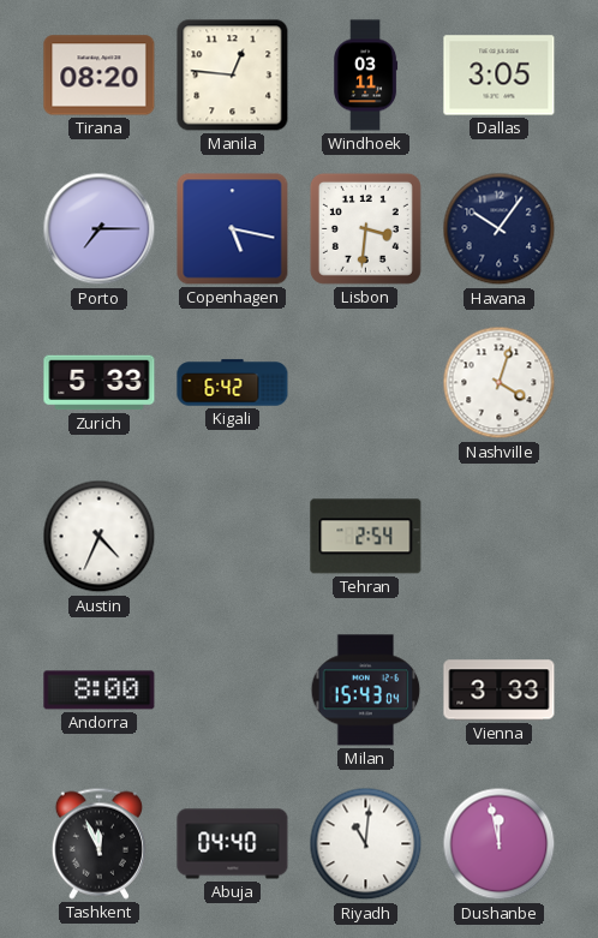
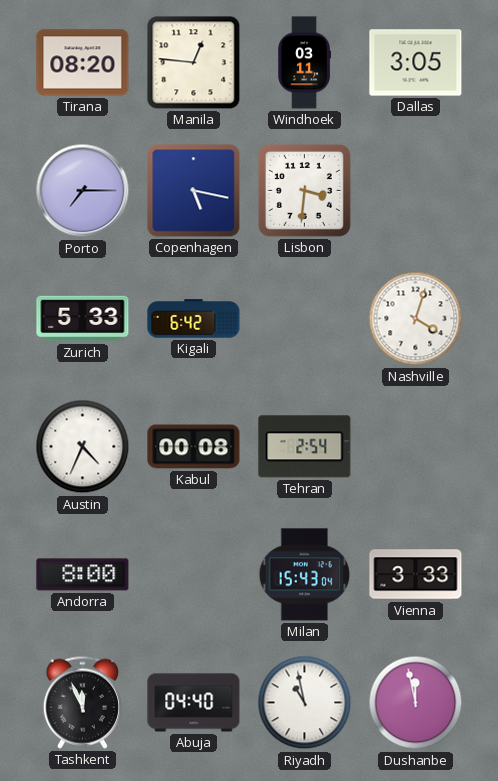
Havana: 10:06 -> none
Kabul: none -> 00:08
Riyadh: 11:01 -> 10:58
